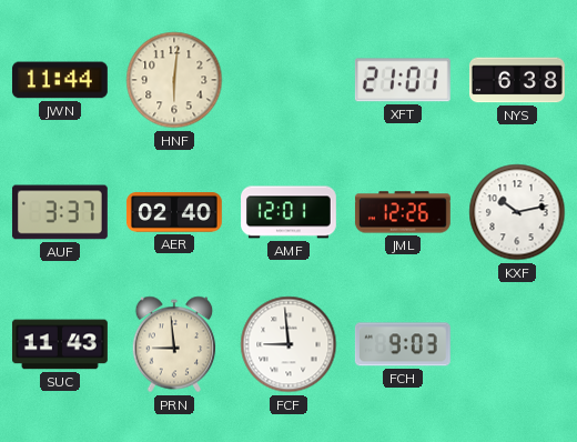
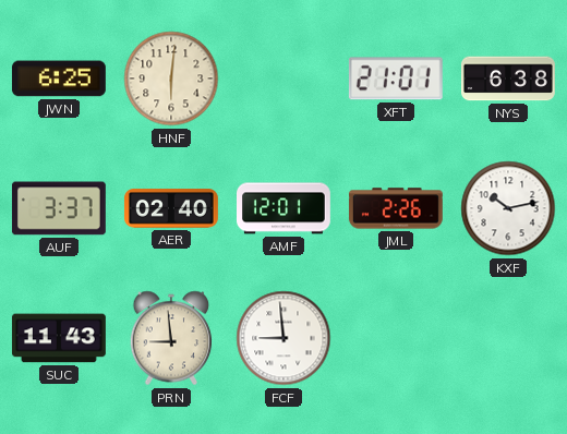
JWN: 11:44 -> 6:25
JML: 12:26 -> 2:26
FCH: 9:03 -> none
